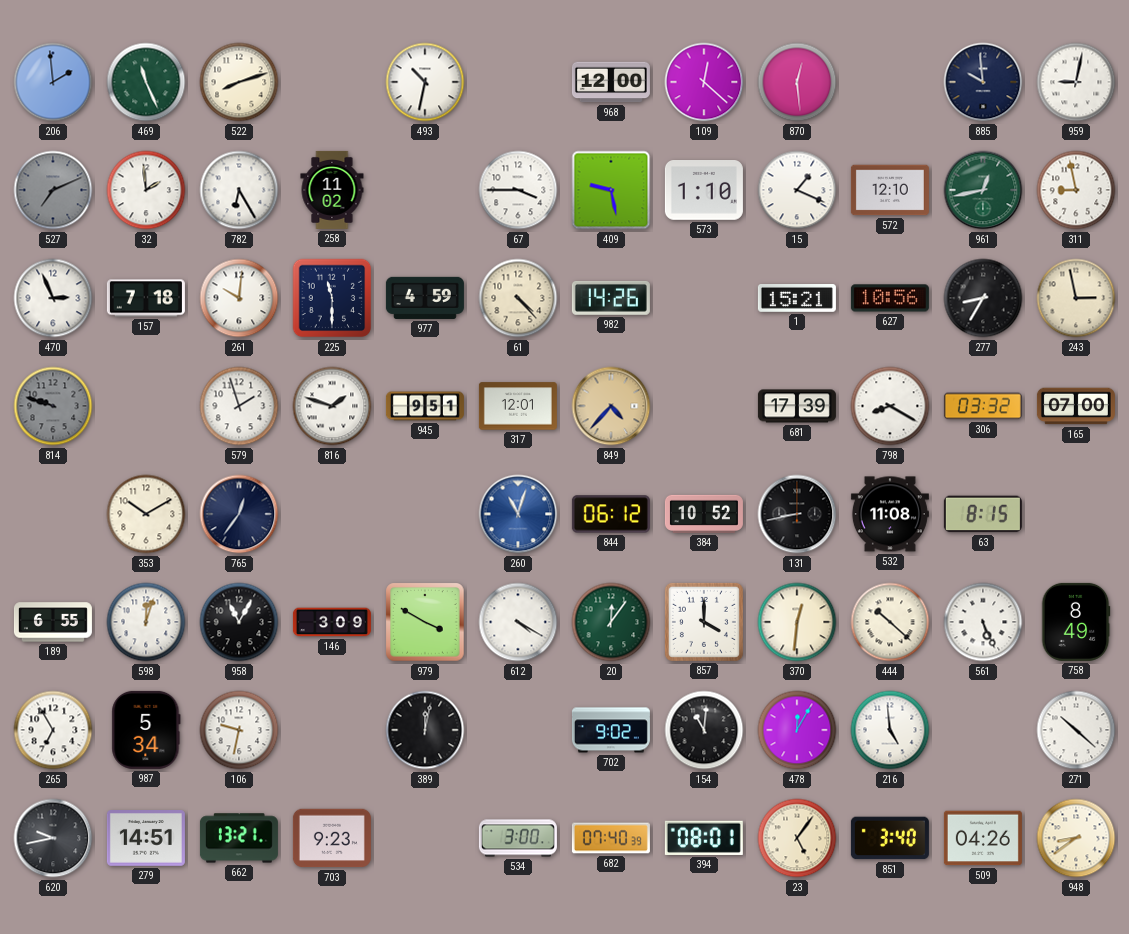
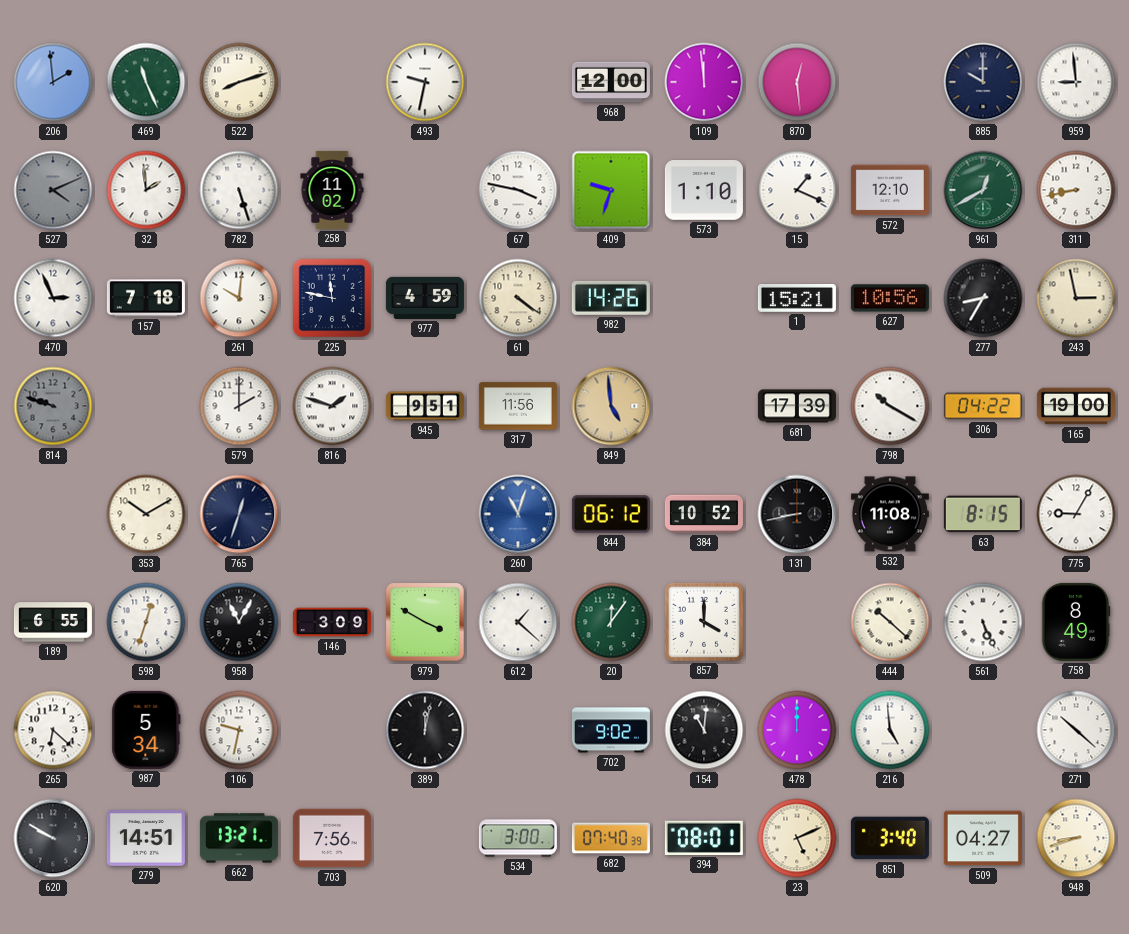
493: 10:32 -> 9:32
109: 12:22 -> 11:59
885: 9:59 -> 10:00
959: 9:02 -> 8:59
527: 7:11 -> 4:11
782: 6:25 -> 5:27
67: 3:45 -> 3:47
409: 9:28 -> 9:33
961: 12:43 -> 12:40
311: 8:58 -> 8:43
225: 11:30 -> 11:47
61: 4:23 -> 4:21
579: 1:57 -> 2:00
317: 12:01 -> 11:56
849: 4:37 -> 4:59
798: 8:20 -> 10:20
306: 03:32 -> 04:22
165: 07:00 -> 19:00
765: 12:36 -> 12:33
775: none -> 9:05
598: 12:03 -> 12:33
612: 4:20 -> 1:22
370: 12:31 -> none
265: 6:55 -> 6:22
478: 12:05 -> 12:00
620: 9:43 -> 9:50
703: 9:23 -> 7:56
23: 5:06 -> 5:11
509: 04:26 -> 04:27
948: 8:39 -> 8:42
